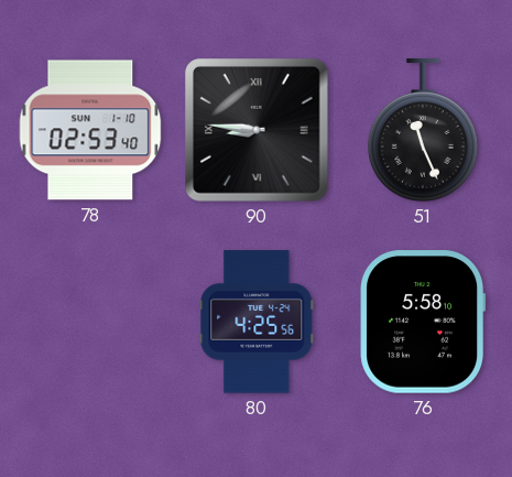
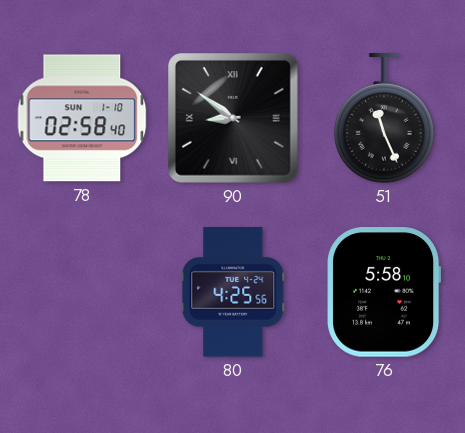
78: 02:53 -> 02:58
90: 8:46 -> 8:51
